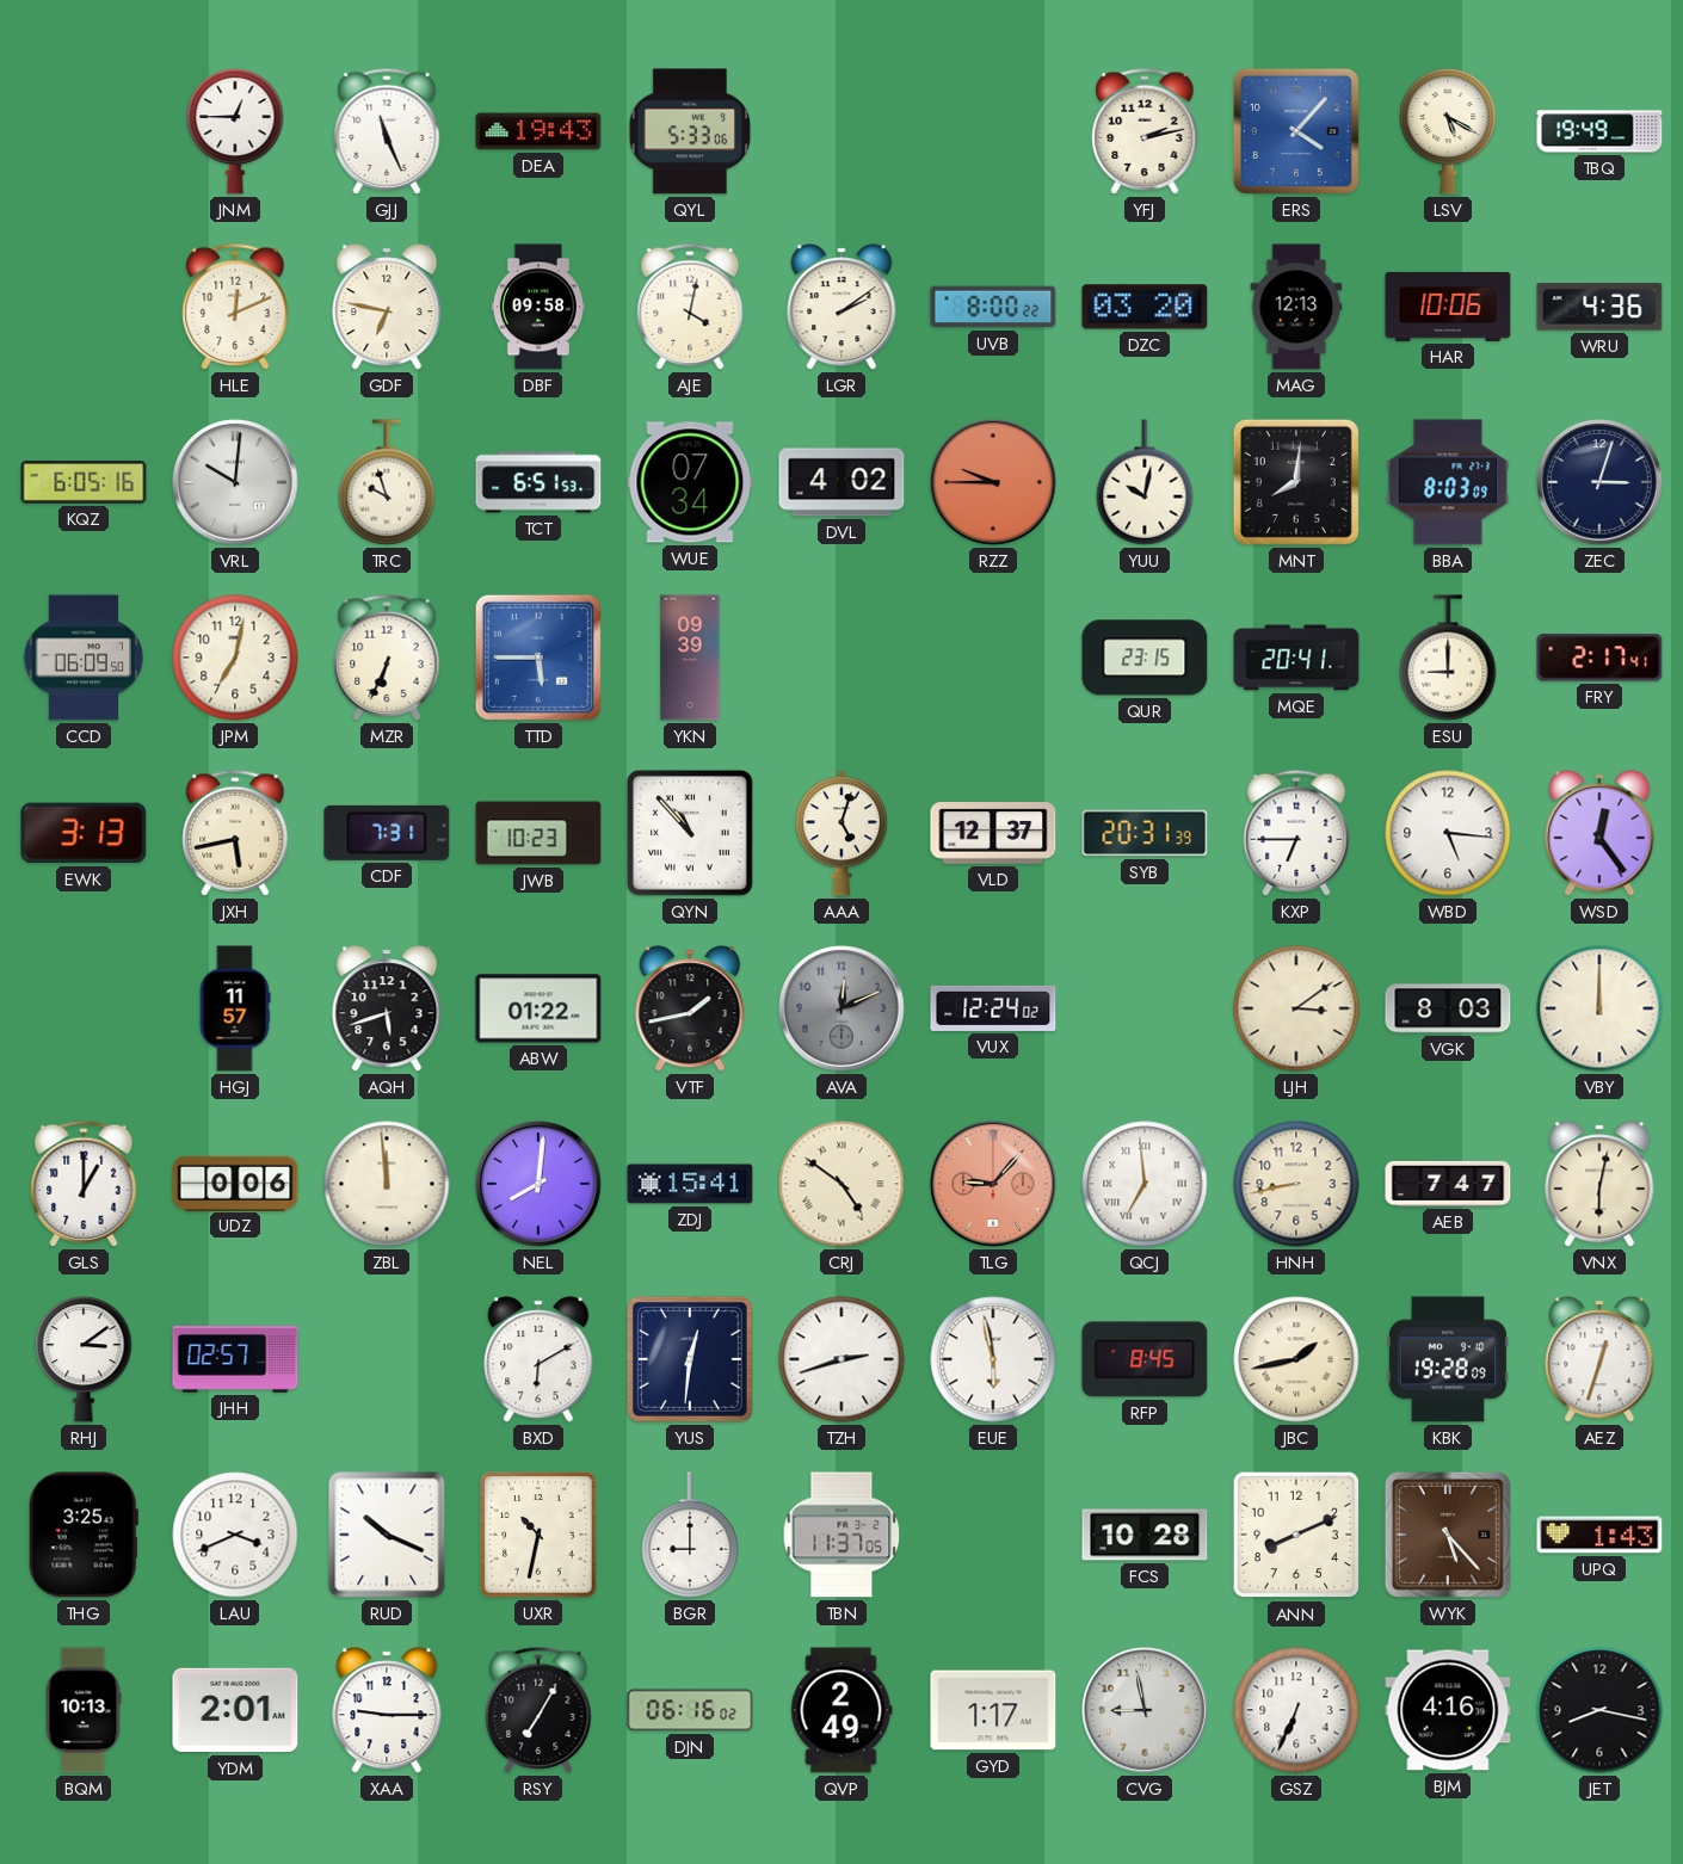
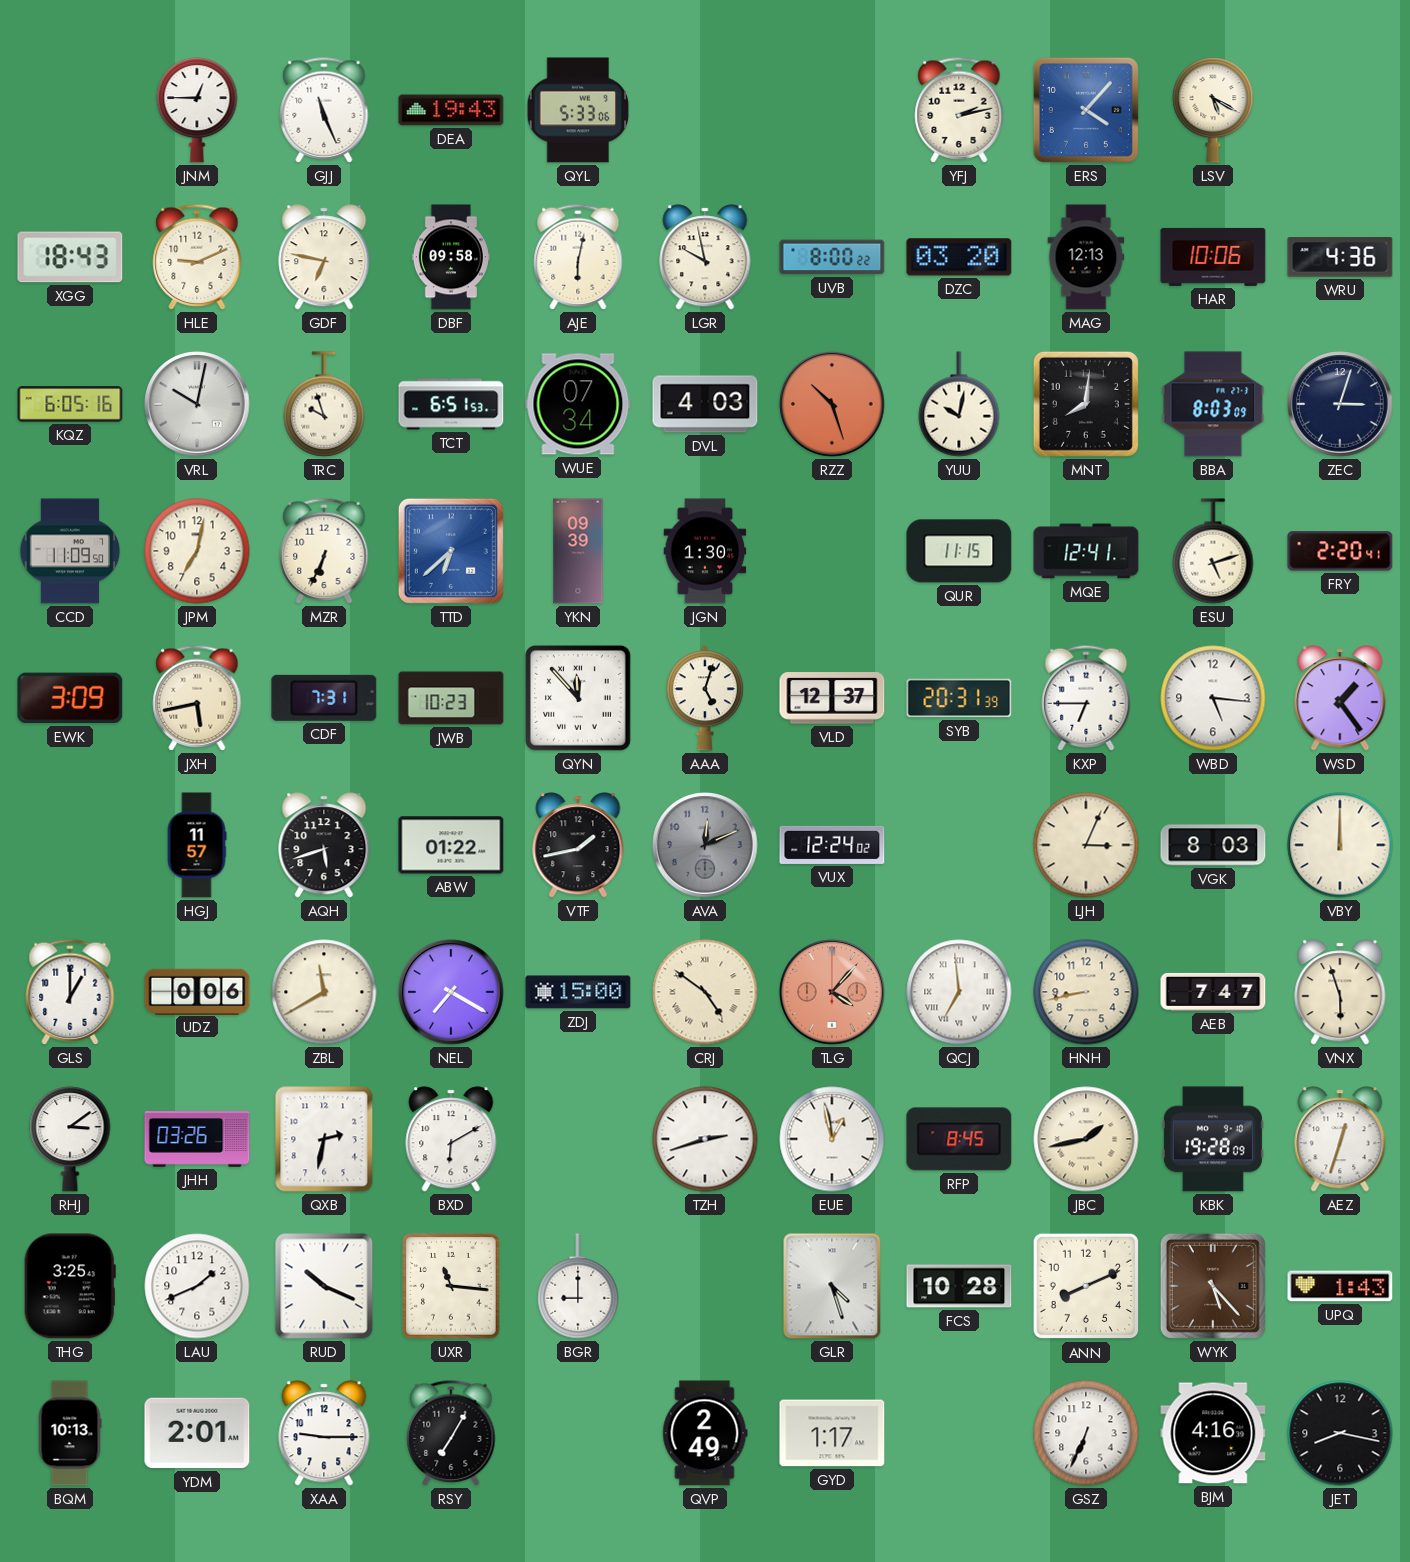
TBQ: 19:49 -> none
XGG: none -> 18:43
HLE: 12:11 -> 9:11
AJE: 4:02 -> 6:02
LGR: 2:09 -> 9:58
VRL: 10:01 -> 10:02
DVL: 4:02 -> 4:03
RZZ: 9:45 -> 10:27
CCD: 06:09 -> 11:09
TTD: 5:45 -> 6:38
JGN: none -> 1:30
QUR: 23:15 -> 11:15
MQE: 20:41 -> 12:41
ESU: 9:00 -> 5:12
FRY: 2:17 -> 2:20
EWK: 3:13 -> 3:09
QYN: 10:53 -> 11:53
WSD: 12:24 -> 1:24
LJH: 3:09 -> 3:04
ZBL: 11:59 -> 11:40
NEL: 8:01 -> 7:20
ZDJ: 15:41 -> 15:00
TLG: 9:07 -> 4:07
VNX: 6:02 -> 5:57
JHH: 02:57 -> 03:26
QXB: none -> 2:32
YUS: 12:31 -> none
EUE: 5:58 -> 12:58
LAU: 3:41 -> 1:41
UXR: 10:32 -> 11:16
TBN: 11:37 -> none
GLR: none -> 4:27
DJN: 06:16 -> none
CVG: 8:58 -> none
